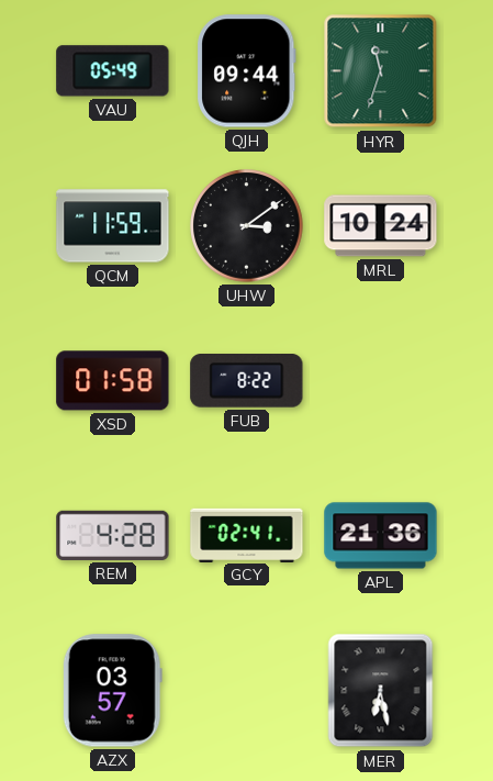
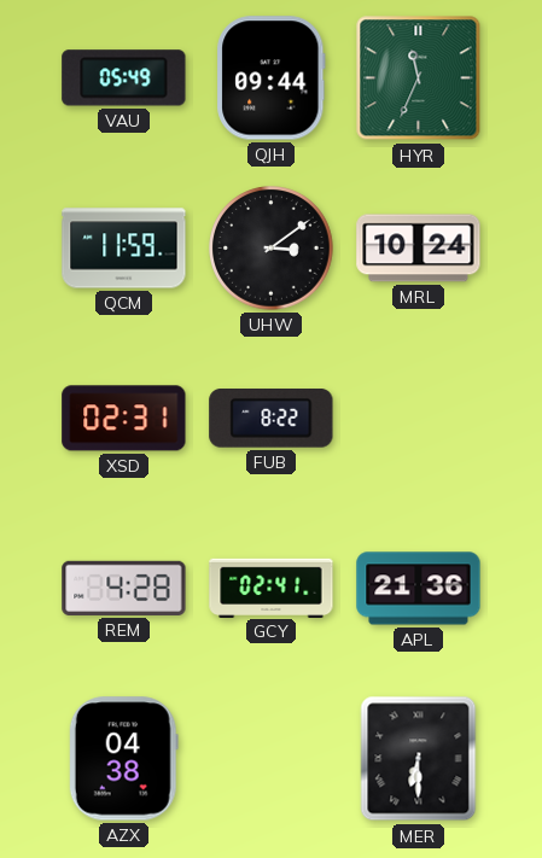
HYR: 11:33 -> 11:34
XSD: 01:58 -> 02:31
AZX: 03:57 -> 04:38
MER: 6:28 -> 6:30
